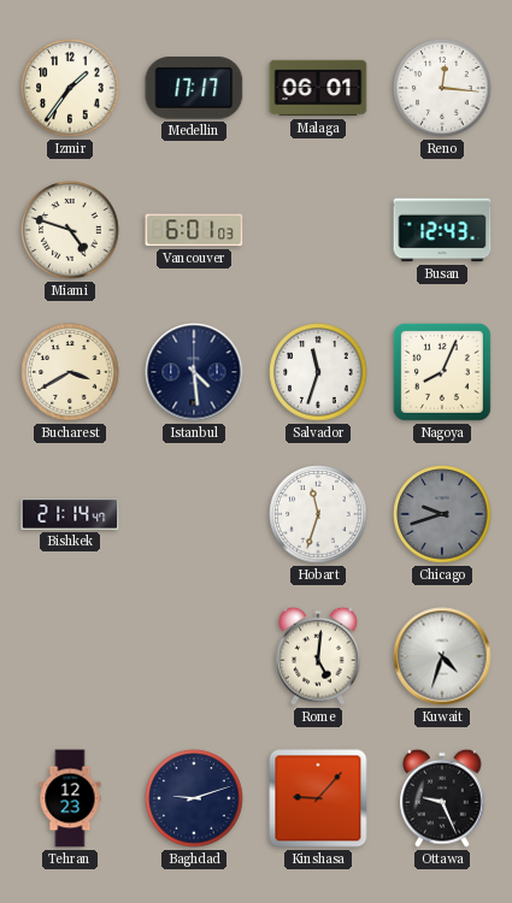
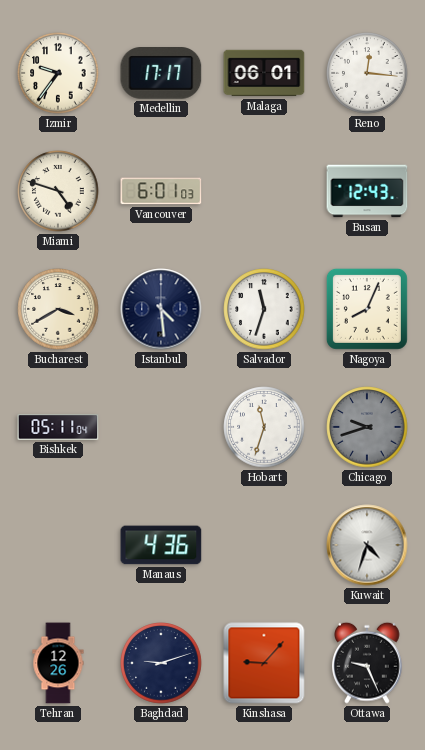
Izmir: 1:36 -> 9:36
Bishkek: 21:14 -> 05:11
Manaus: none -> 4:36
Rome: 5:01 -> none
Tehran: 12:23 -> 12:26
